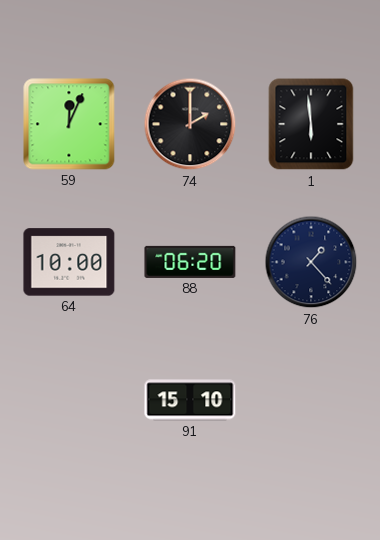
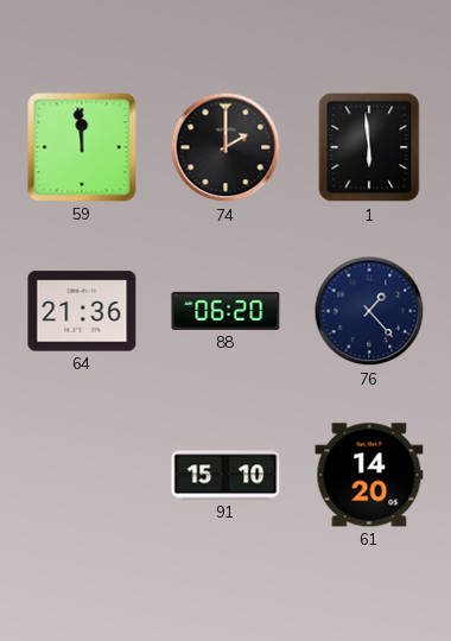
59: 12:04 -> 11:59
64: 10:00 -> 21:36
61: none -> 14:20
